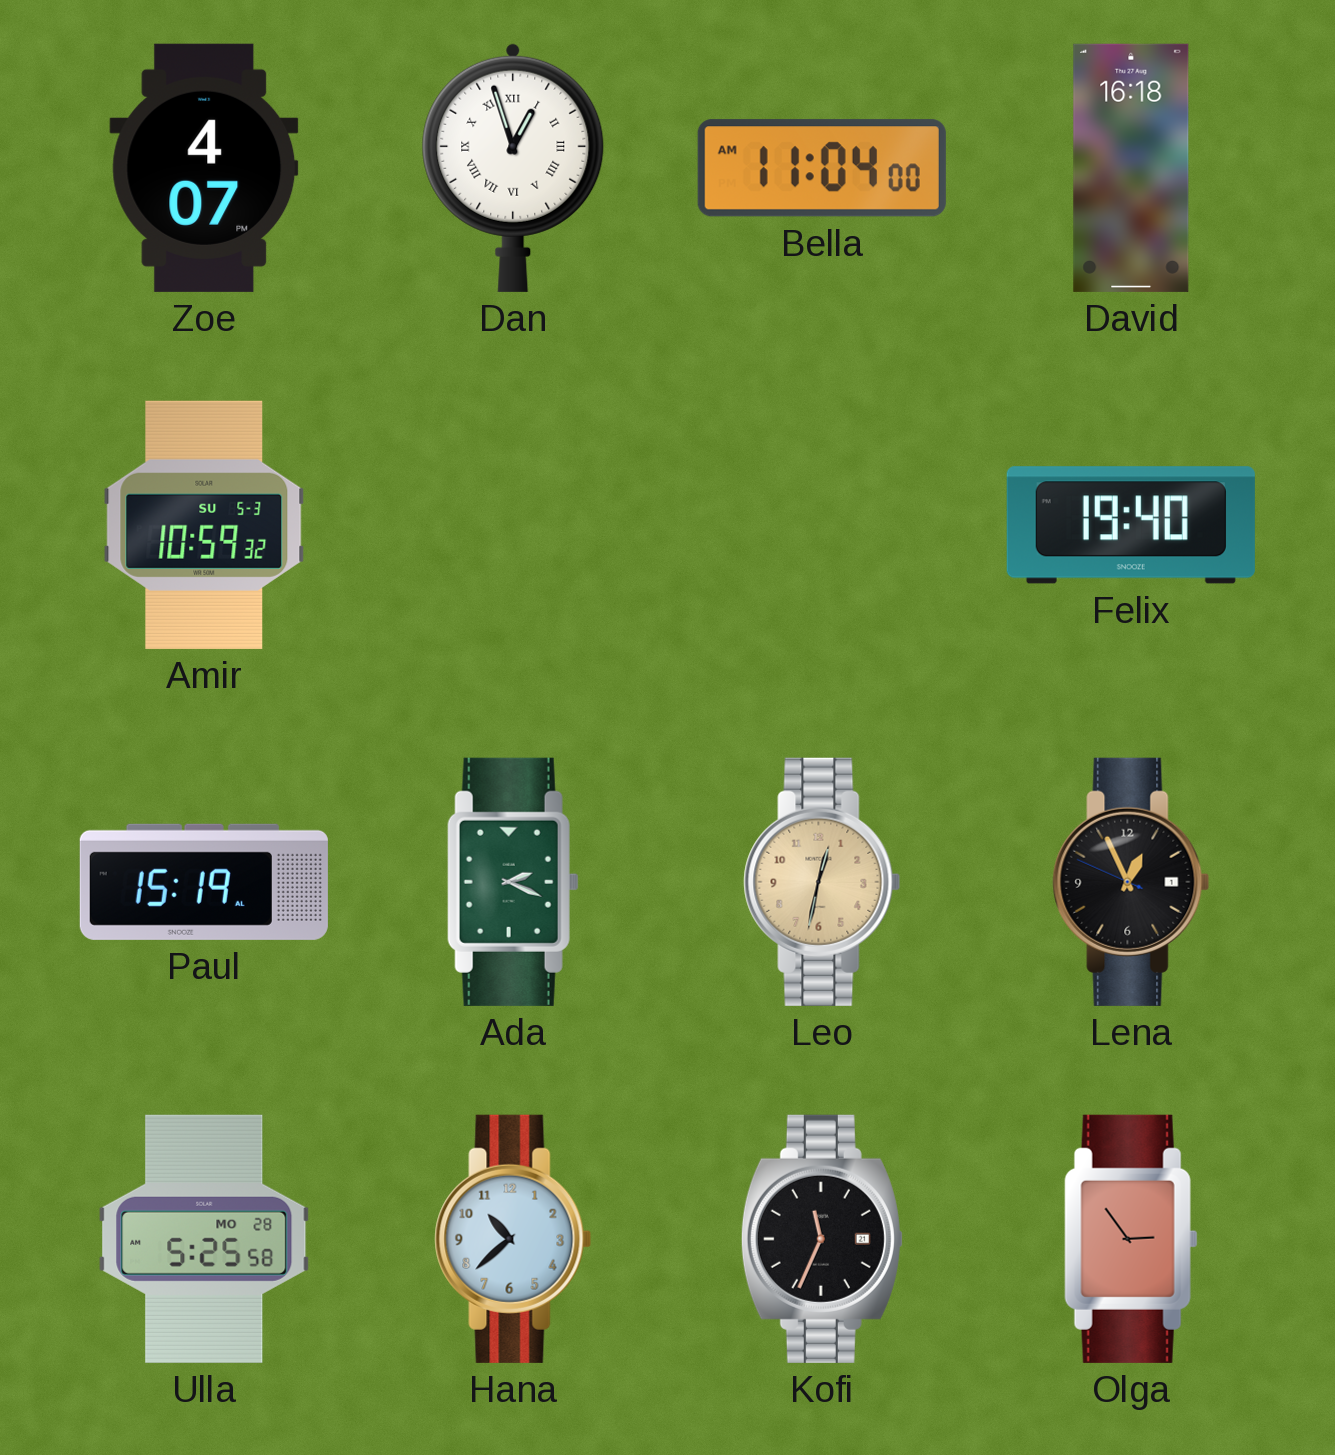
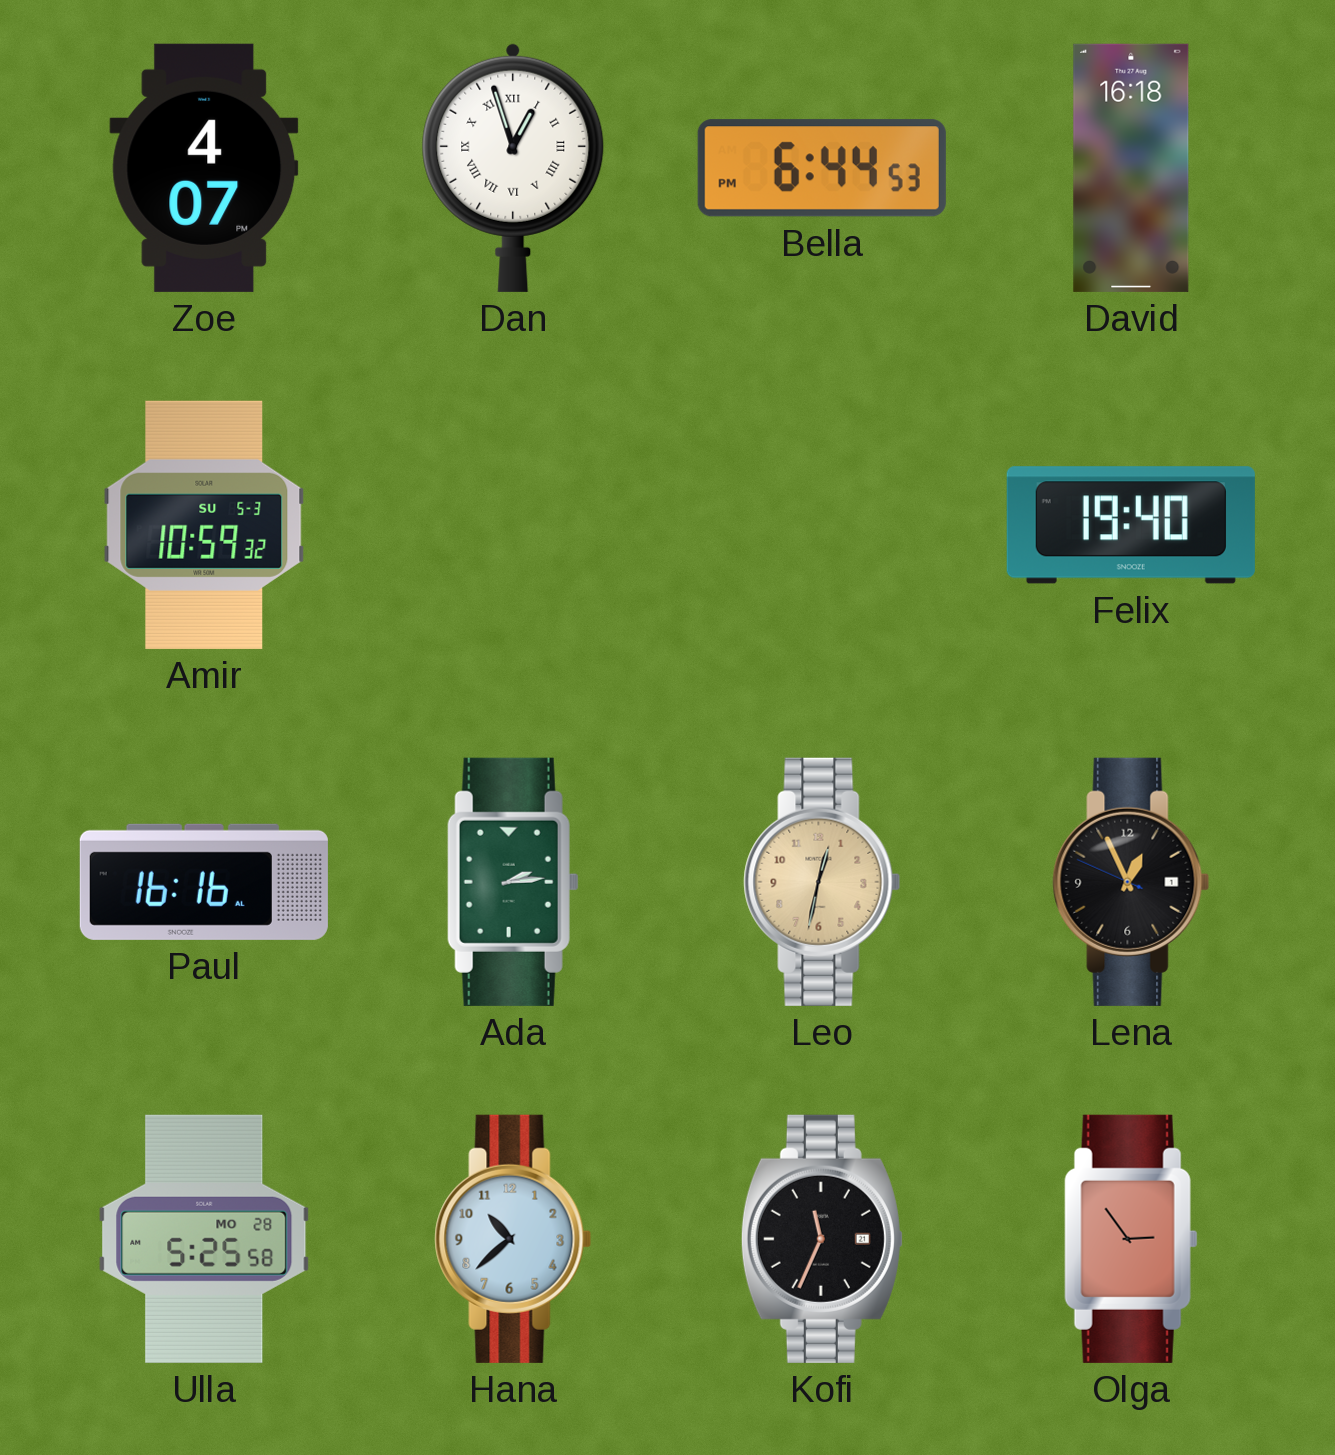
Bella: 11:04 -> 6:44
Paul: 15:19 -> 16:16
Ada: 2:19 -> 2:14
